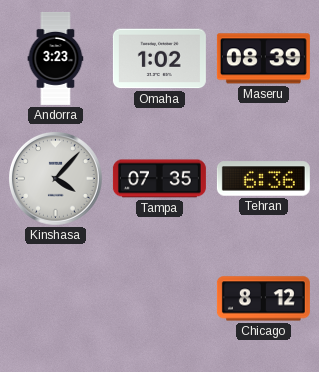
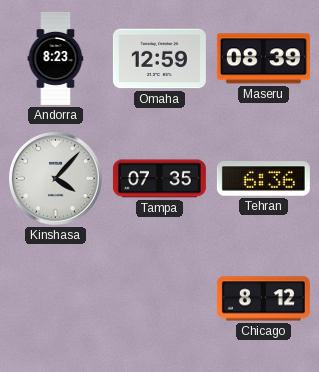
Andorra: 3:23 -> 8:23
Omaha: 1:02 -> 12:59
